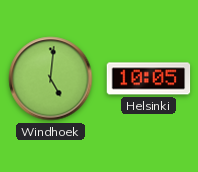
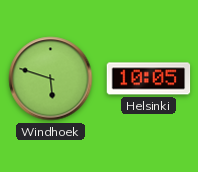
Windhoek: 5:01 -> 5:48
